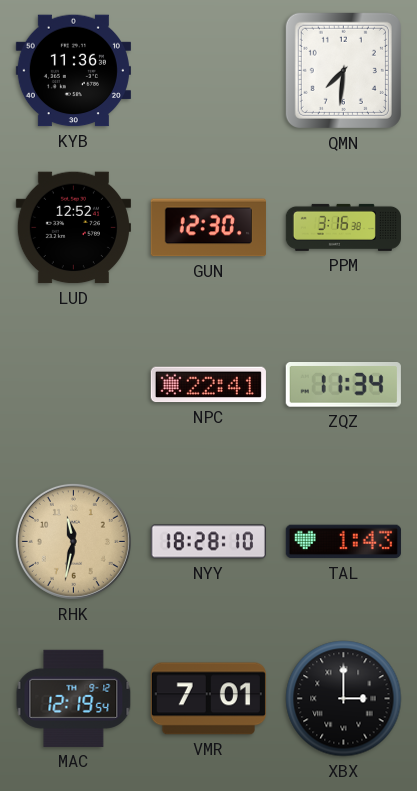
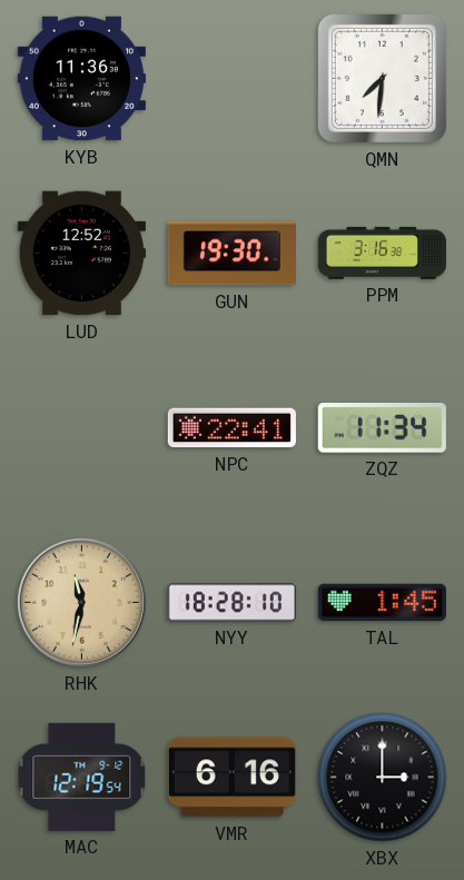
GUN: 12:30 -> 19:30
TAL: 1:43 -> 1:45
VMR: 7:01 -> 6:16
